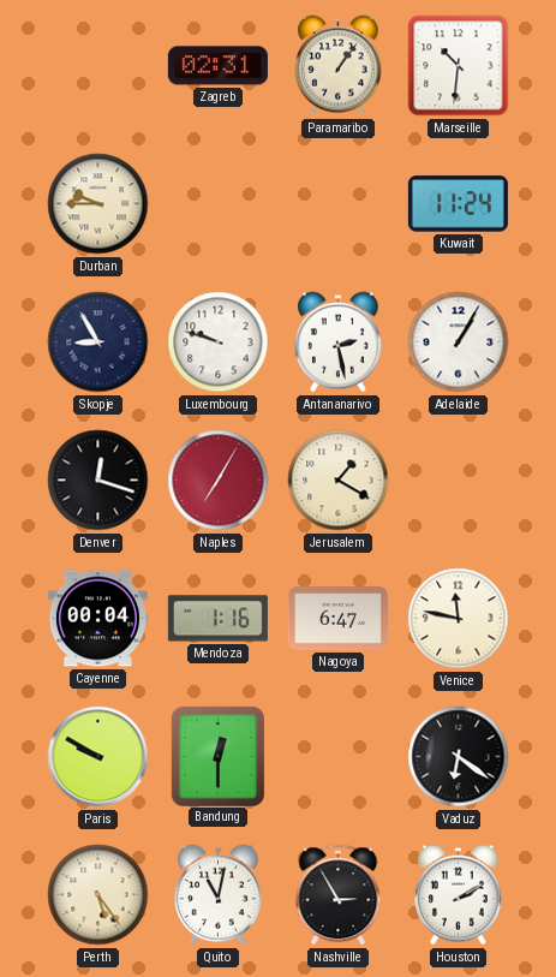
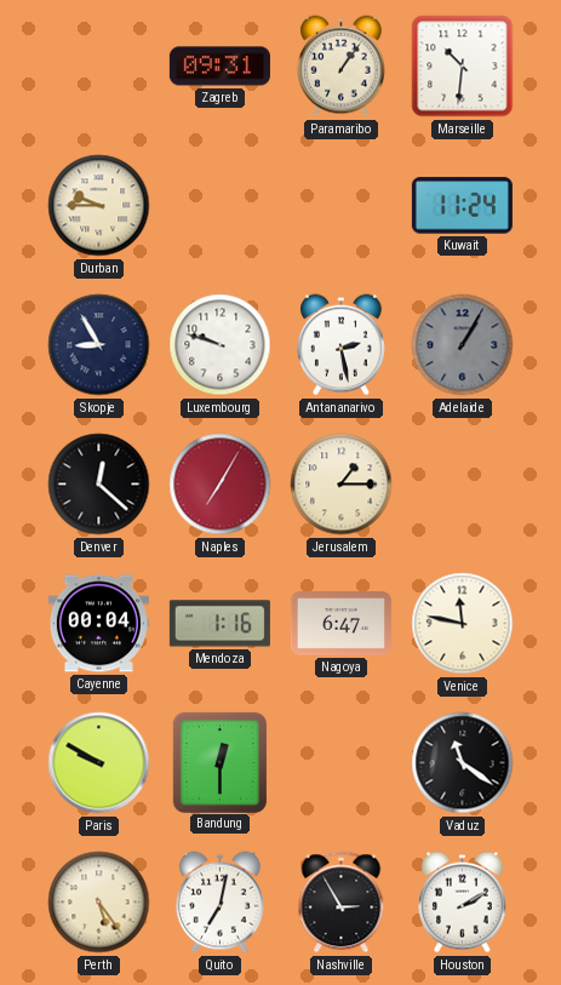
Zagreb: 02:31 -> 09:31
Adelaide dial: white -> grey
Denver: 12:18 -> 12:22
Jerusalem: 1:20 -> 1:15
Vaduz: 6:21 -> 11:21
Quito: 11:02 -> 7:02
